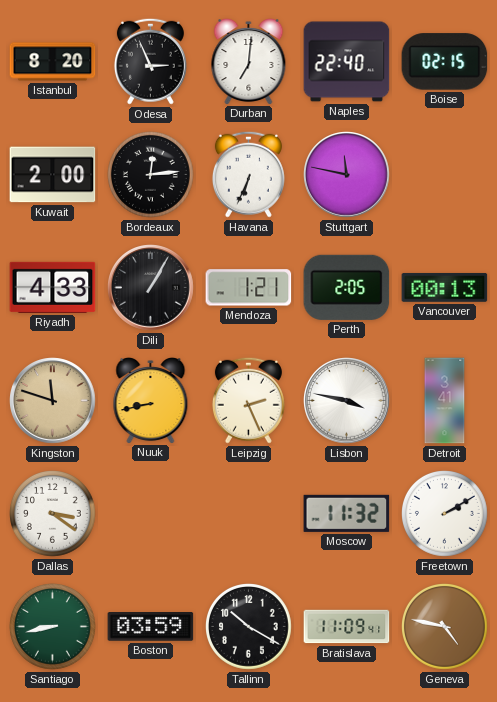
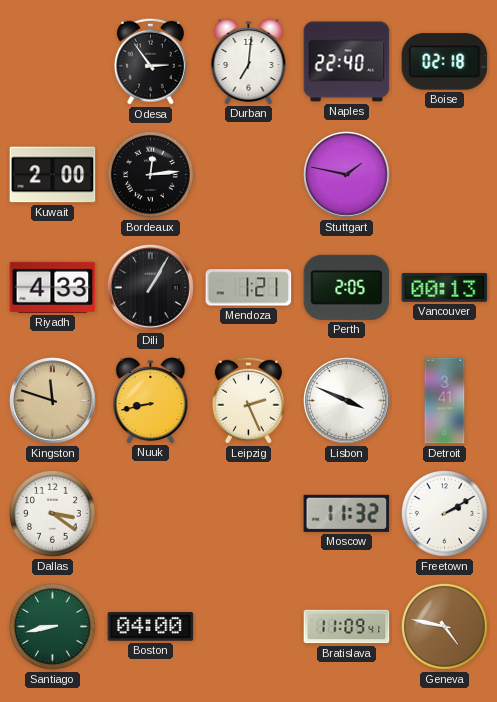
Istanbul: 8:20 -> none
Odesa: 2:56 -> 2:54
Boise: 02:15 -> 02:18
Havana: 6:34 -> none
Stuttgart: 11:47 -> 1:47
Lisbon: 3:47 -> 3:49
Boston: 03:59 -> 04:00
Tallinn: 10:20 -> none
